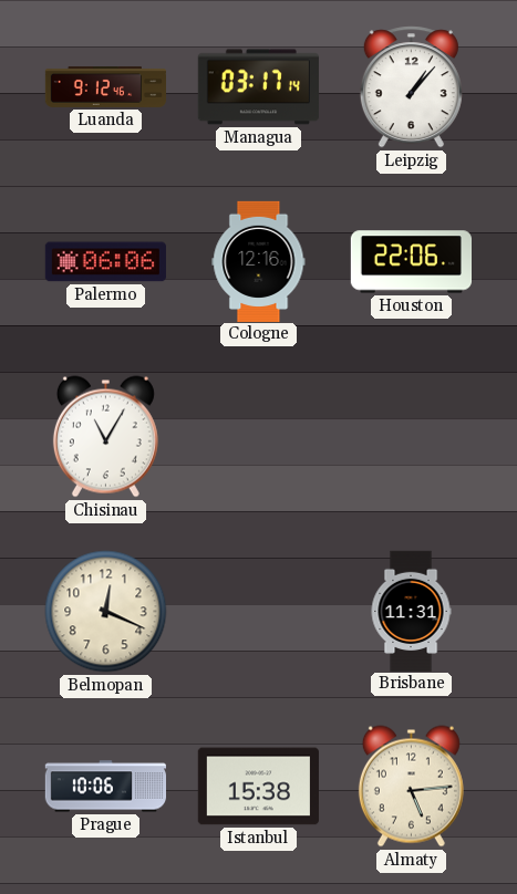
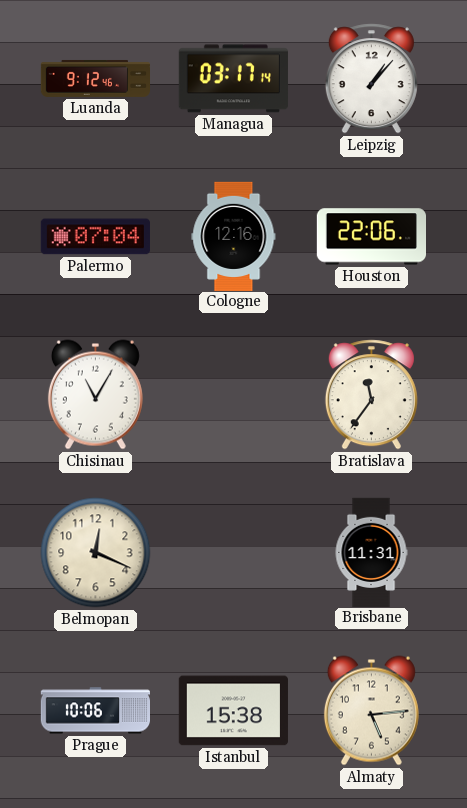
Palermo: 06:06 -> 07:04
Bratislava: none -> 11:36
